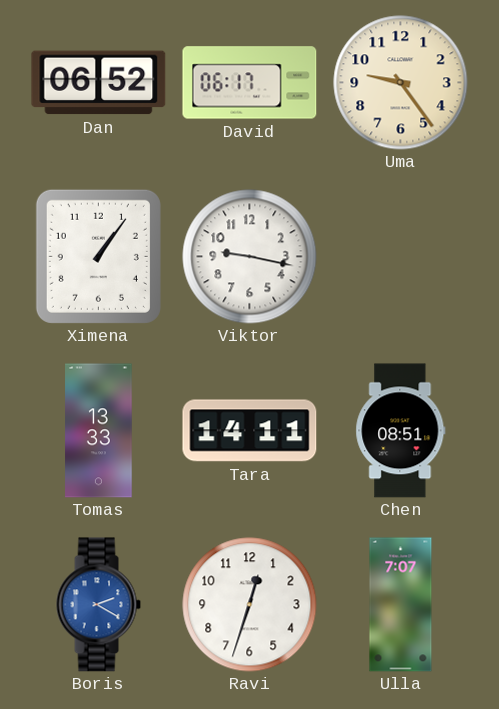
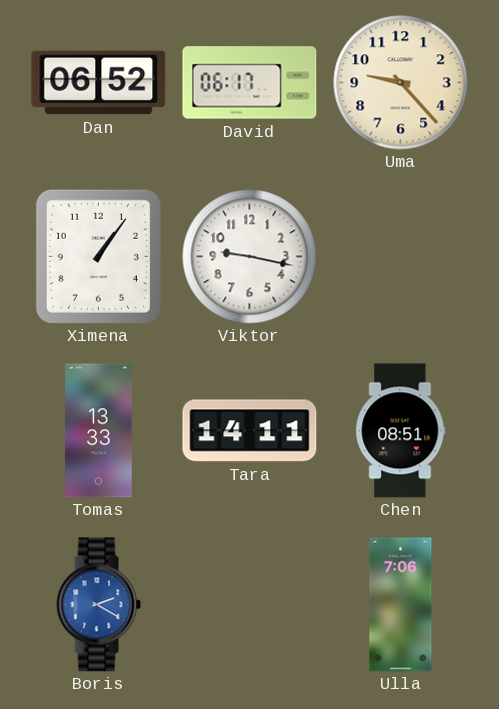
Uma: 9:24 -> 9:23
Ravi: 12:33 -> none
Ulla: 7:07 -> 7:06
